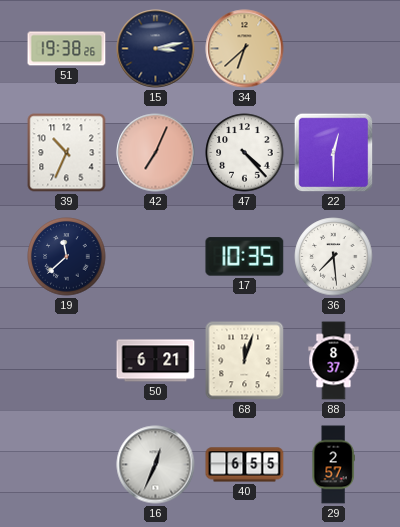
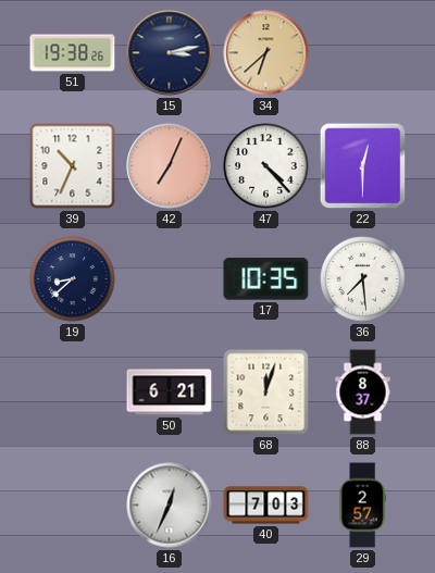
19: 11:38 -> 8:38
40: 6:55 -> 7:03
